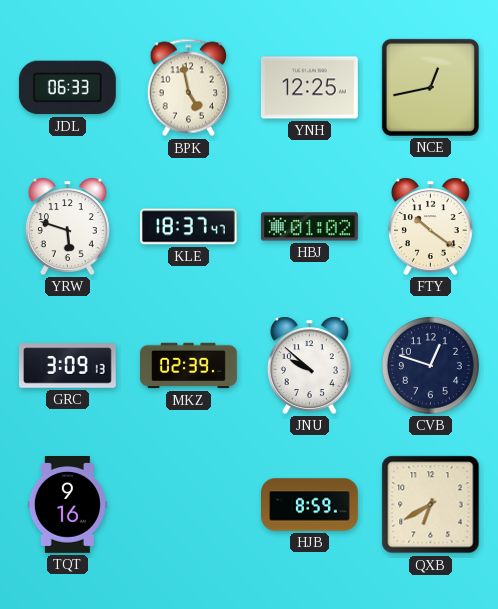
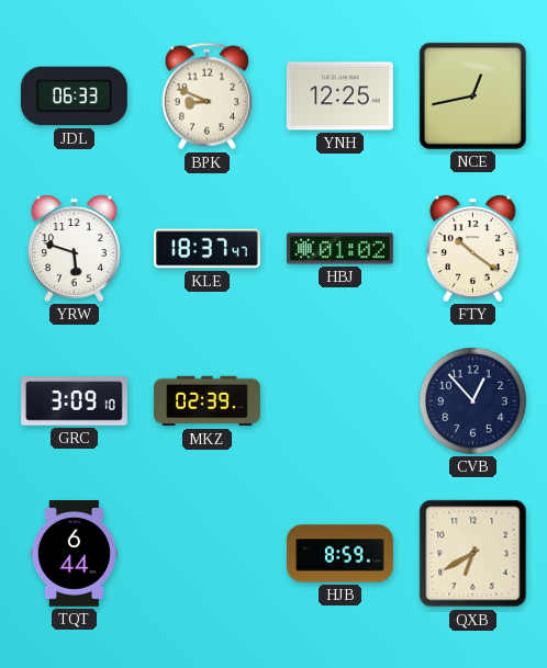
BPK: 4:58 -> 8:49
GRC: 3:09:13 -> 3:09:10
JNU: 9:52 -> none
CVB: 12:48 -> 12:53
TQT: 9:16 -> 6:44
